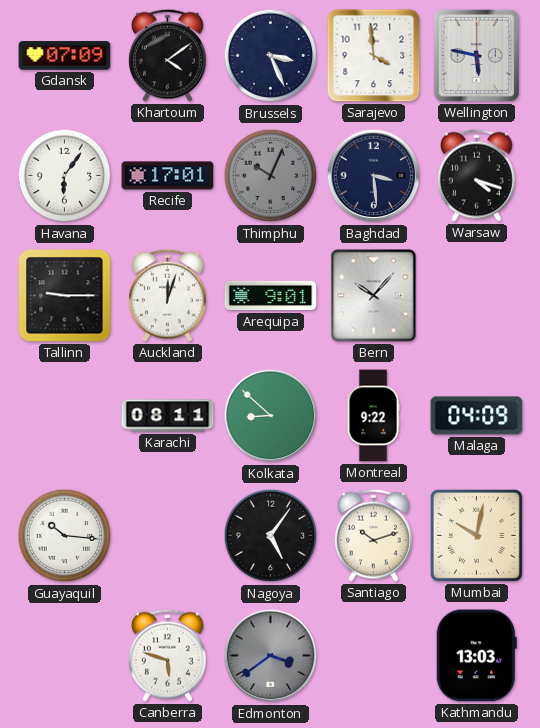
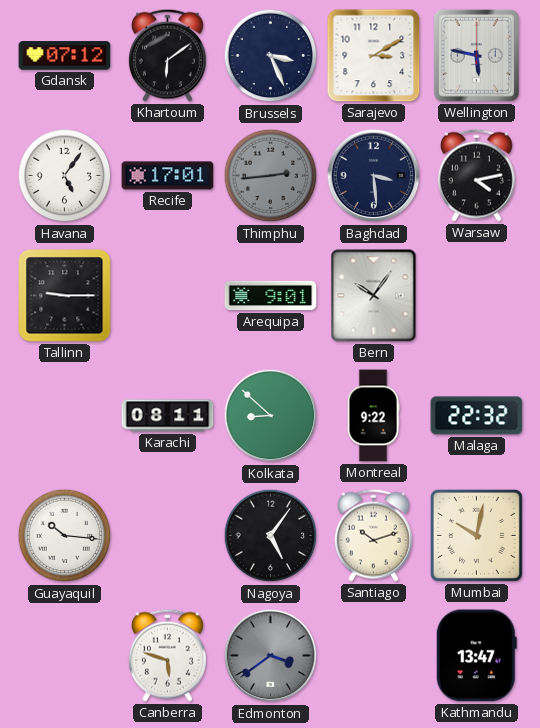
Gdansk: 07:09 -> 07:12
Khartoum: 4:09 -> 6:09
Sarajevo: 3:59 -> 3:10
Havana: 6:06 -> 5:06
Thimphu: 10:04 -> 2:44
Warsaw: 4:18 -> 4:13
Auckland: 12:03 -> none
Bern: 10:07 -> 10:06
Malaga: 04:09 -> 22:32
Kathmandu: 13:03 -> 13:47
